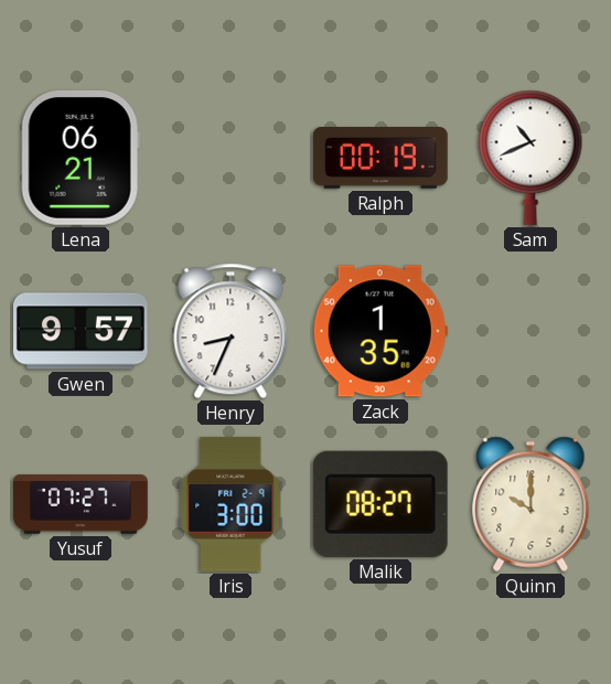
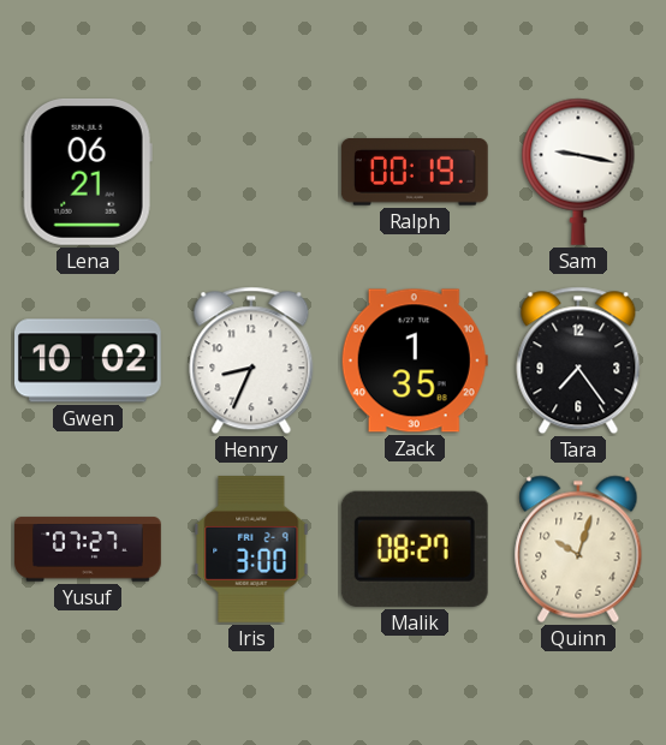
Sam: 10:41 -> 9:17
Gwen: 9:57 -> 10:02
Tara: none -> 7:24
Quinn: 10:00 -> 10:03
